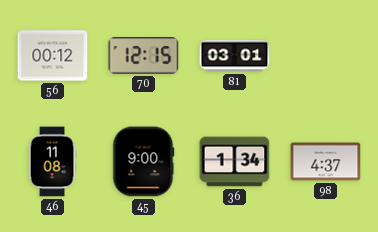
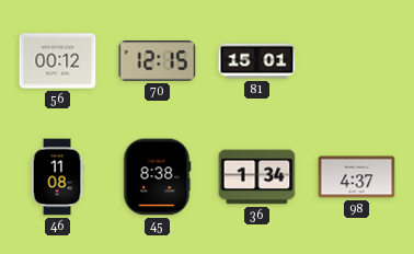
81: 03:01 -> 15:01
45: 9:00 -> 8:38
